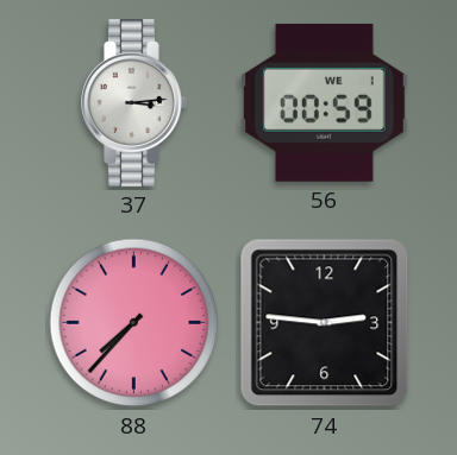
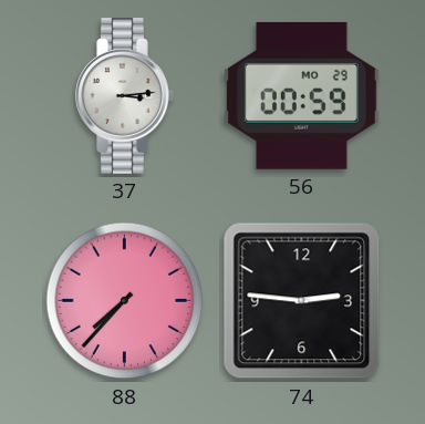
56 date: WE 1 -> MO 29
